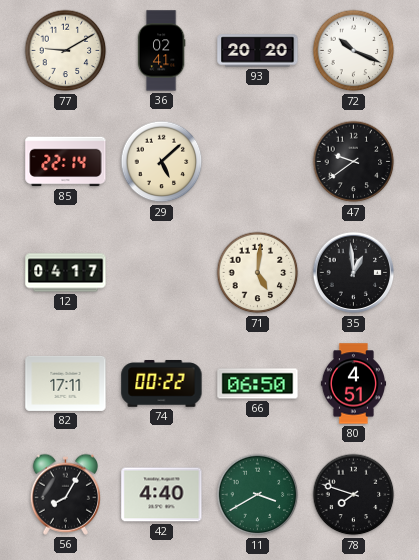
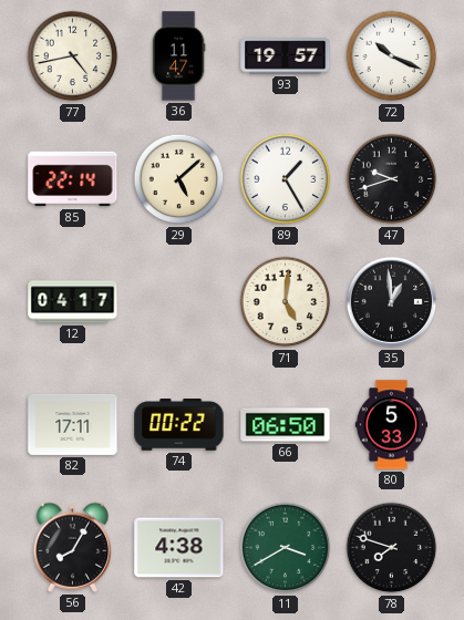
77: 9:10 -> 4:43
36: 02:41 -> 11:47
93: 20:20 -> 19:57
89: none -> 1:25
47: 9:39 -> 9:42
80: 4:51 -> 5:33
42: 4:40 -> 4:38
